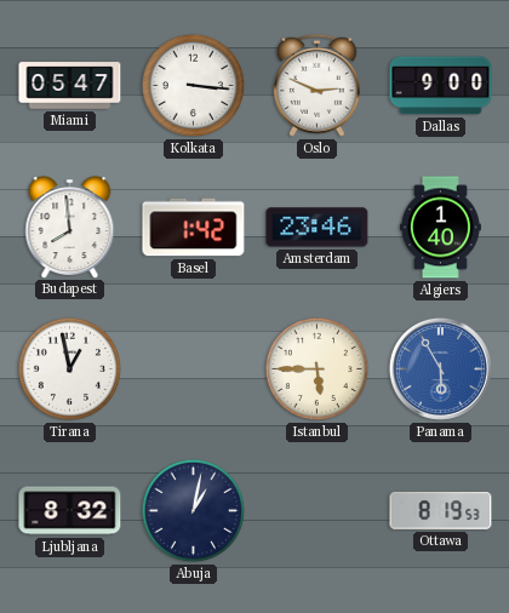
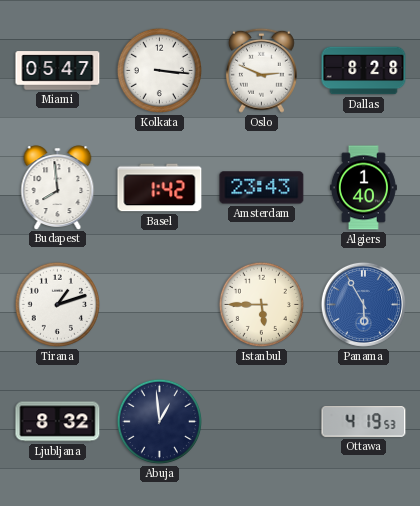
Dallas: 9:00 -> 8:28
Amsterdam: 23:46 -> 23:43
Tirana: 12:58 -> 1:12
Abuja: 1:02 -> 12:59
Ottawa: 8:19 -> 4:19
